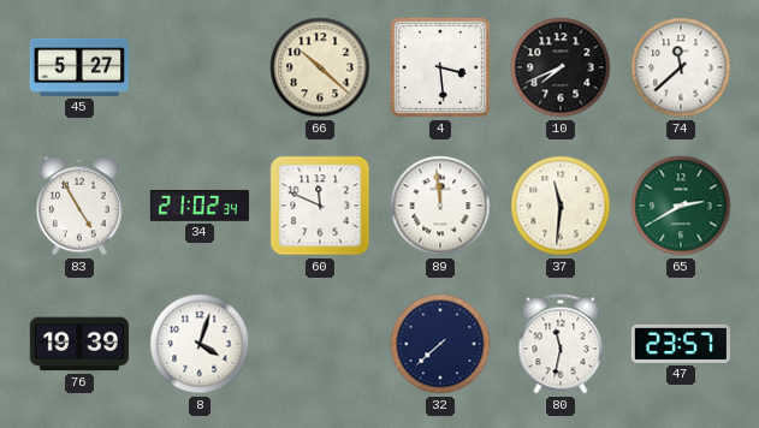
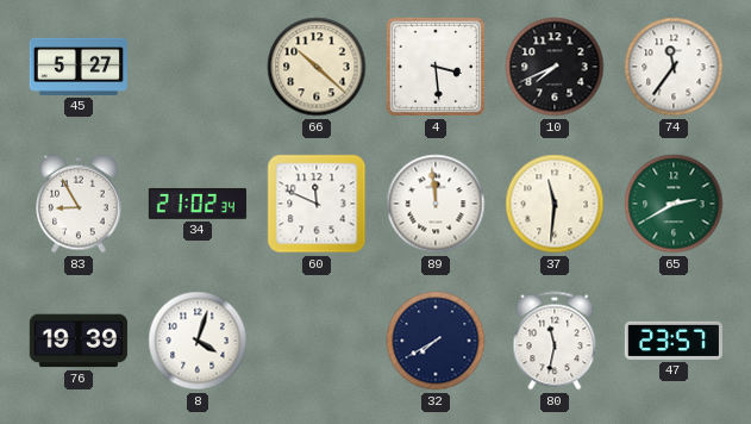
74: 11:38 -> 11:36
83: 4:55 -> 8:55
32: 7:38 -> 7:40
